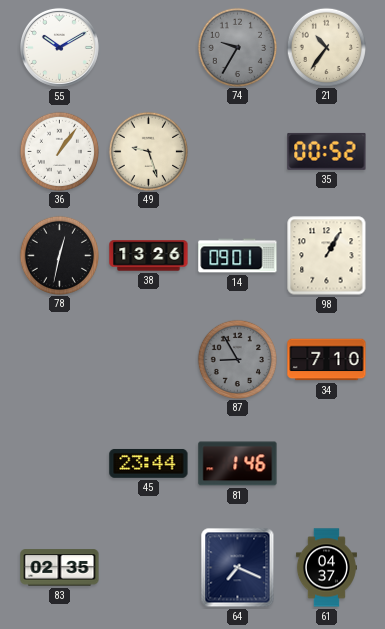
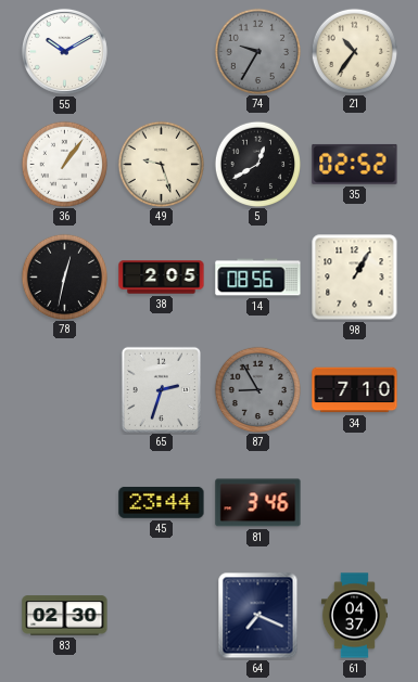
5: none -> 12:40
35: 00:52 -> 02:52
38: 13:26 -> 2:05
14: 09:01 -> 08:56
65: none -> 2:33
81: 1:46 -> 3:46
83: 02:35 -> 02:30
